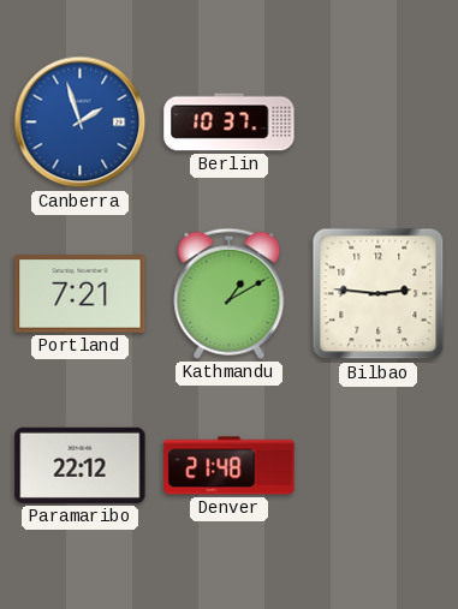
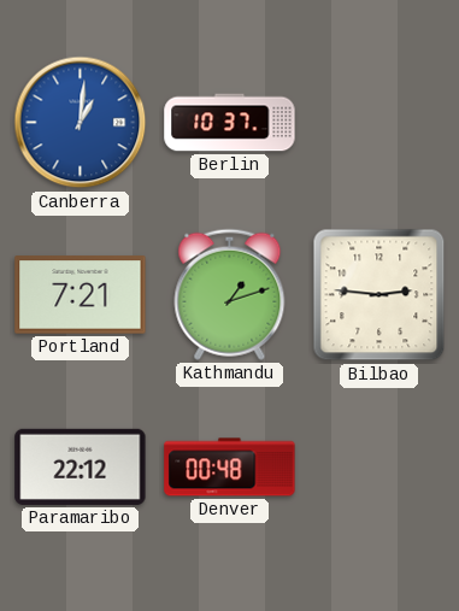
Canberra: 1:57 -> 1:01
Kathmandu: 1:10 -> 1:12
Denver: 21:48 -> 00:48
